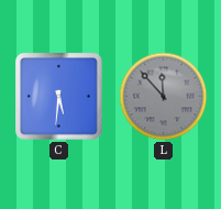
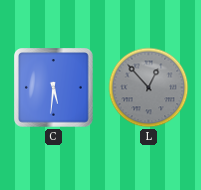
L: 11:53 -> 12:53
